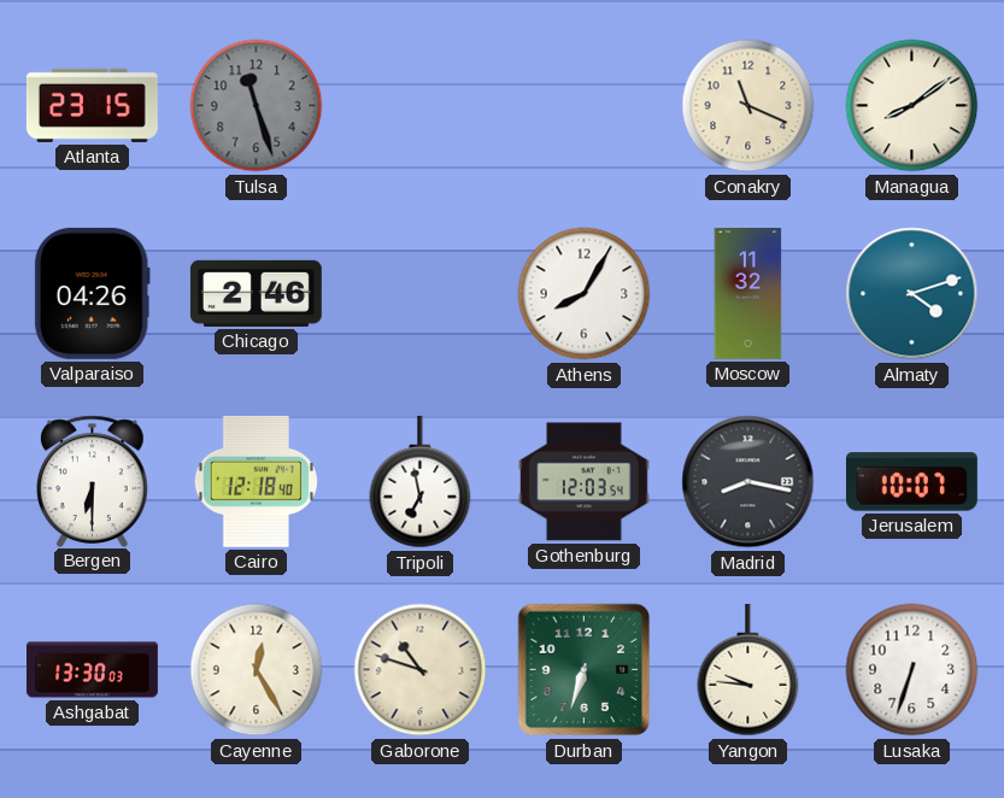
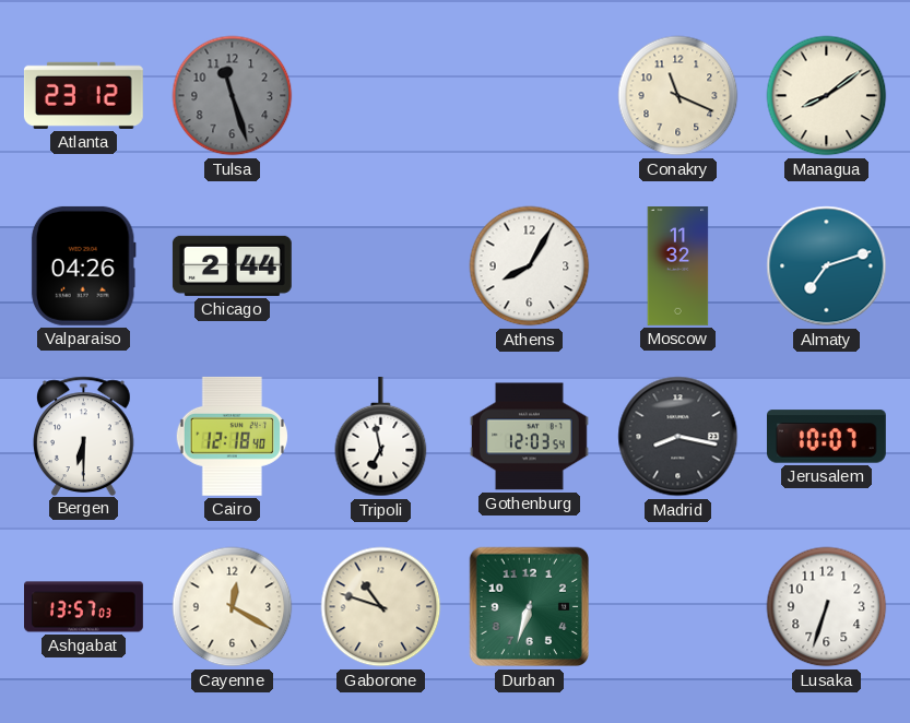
Atlanta: 23:15 -> 23:12
Chicago: 2:46 -> 2:44
Almaty: 4:12 -> 7:12
Ashgabat: 13:30 -> 13:57
Cayenne: 12:25 -> 12:20
Yangon: 9:46 -> none
